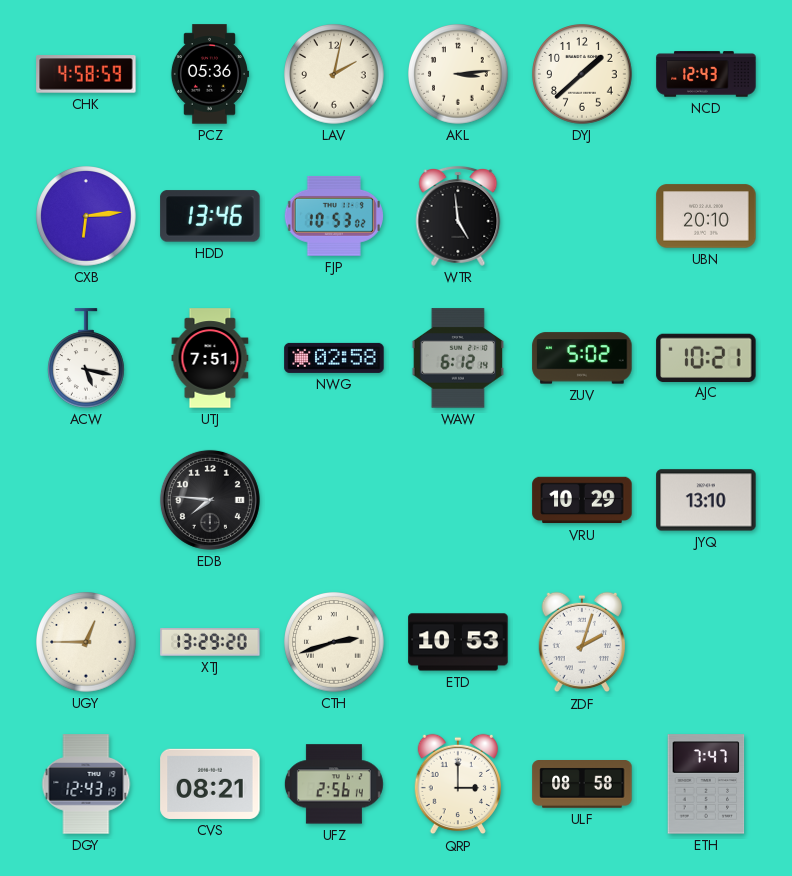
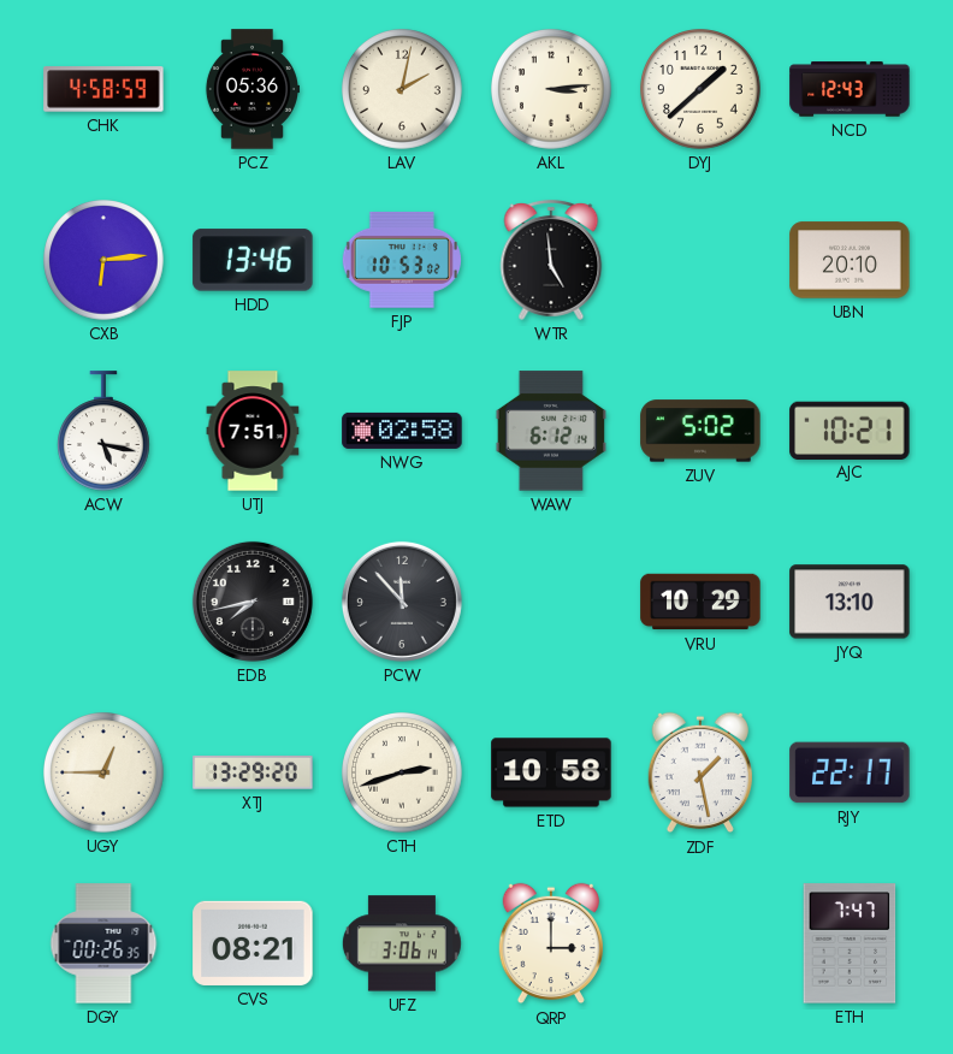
EDB: 7:46 -> 7:43
PCW: none -> 11:53
ETD: 10:53 -> 10:58
ZDF: 2:03 -> 1:28
RJY: none -> 22:17
DGY: 12:43 -> 00:26
UFZ: 2:56 -> 3:06
ULF: 08:58 -> none
